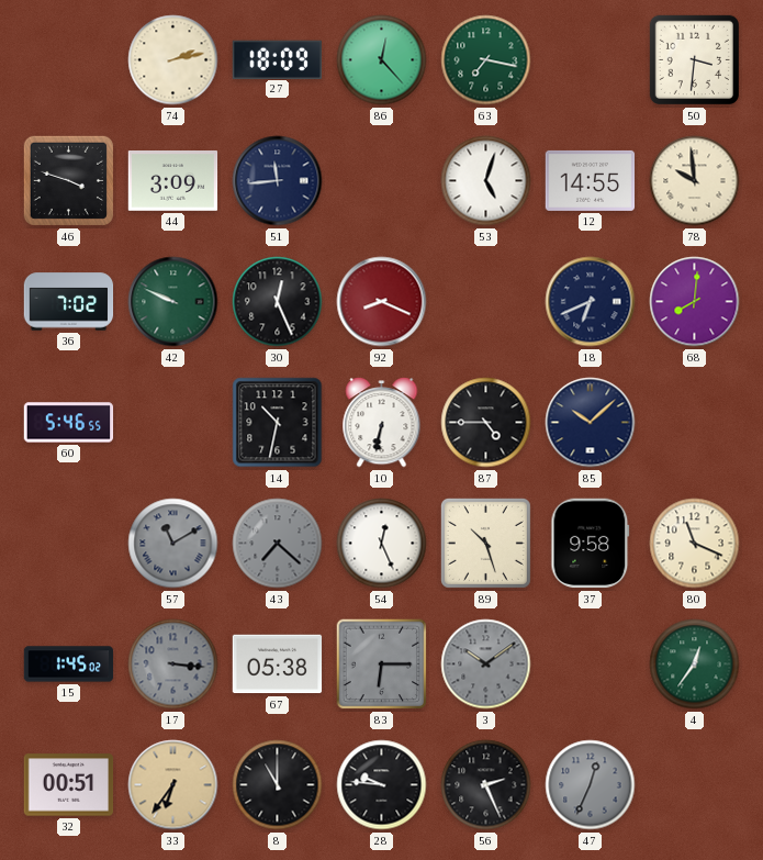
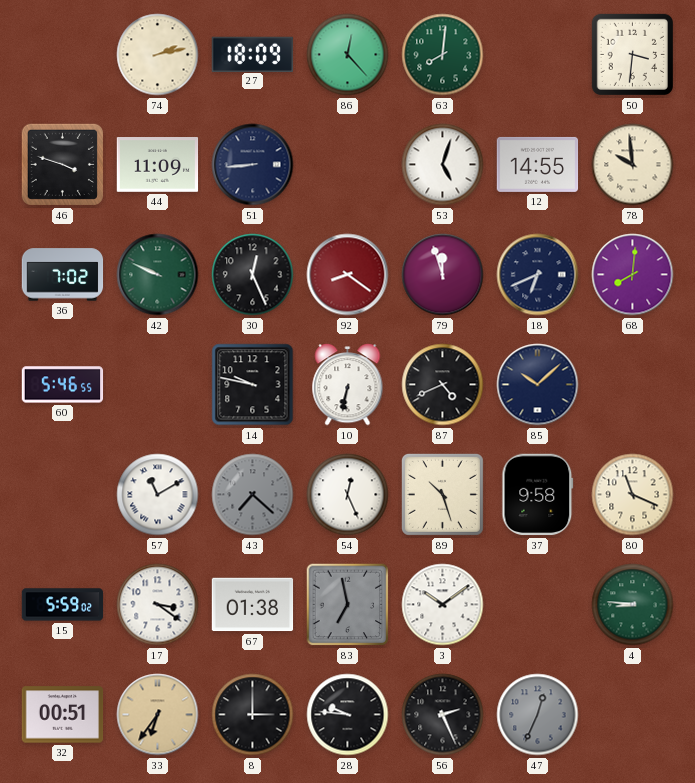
63: 7:17 -> 8:01
44: 3:09 -> 11:09
51: 11:44 -> 8:44
92: 8:19 -> 8:21
79: none -> 11:57
14: 10:32 -> 9:47
87: 4:45 -> 4:41
57 dial: grey -> white
15: 1:45 -> 5:59
17: 3:16 -> 3:21
17 dial: grey -> white
67: 05:38 -> 01:38
83: 6:15 -> 6:58
3 dial: grey -> white
4: 12:36 -> 8:46
8: 11:00 -> 3:00
